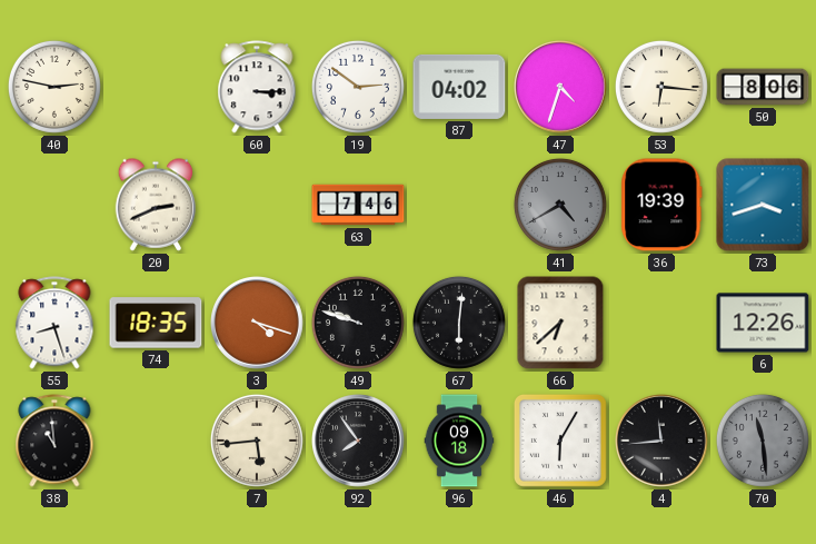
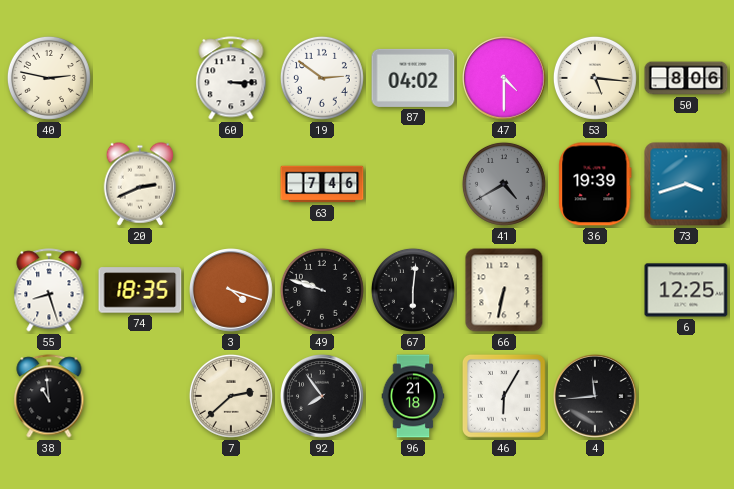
47: 4:33 -> 4:30
53: 6:16 -> 5:16
66: 6:38 -> 6:32
6: 12:26 -> 12:25
7: 5:44 -> 2:38
96: 09:18 -> 21:18
70: 11:29 -> none
